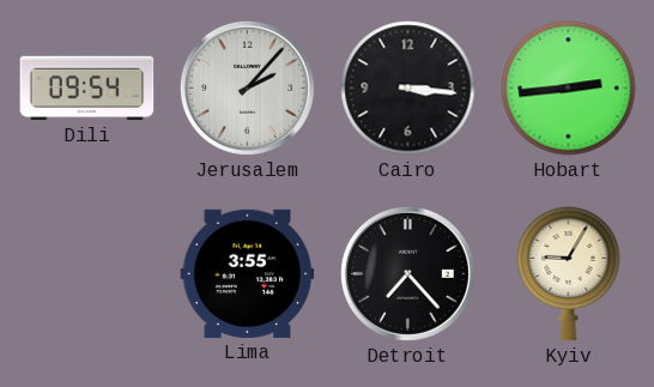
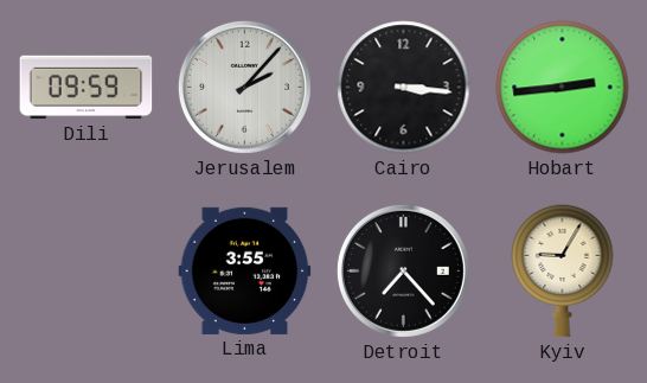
Dili: 09:54 -> 09:59
